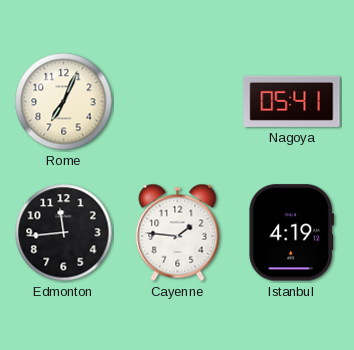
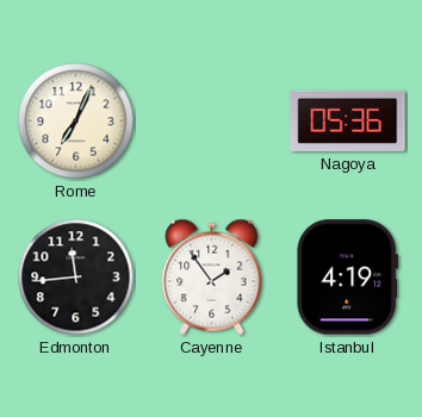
Nagoya: 05:41 -> 05:36
Cayenne: 1:46 -> 1:54
